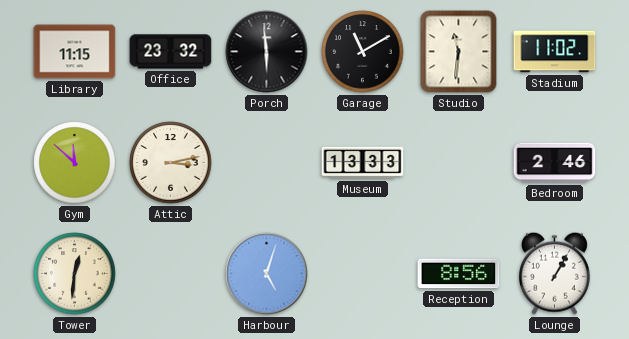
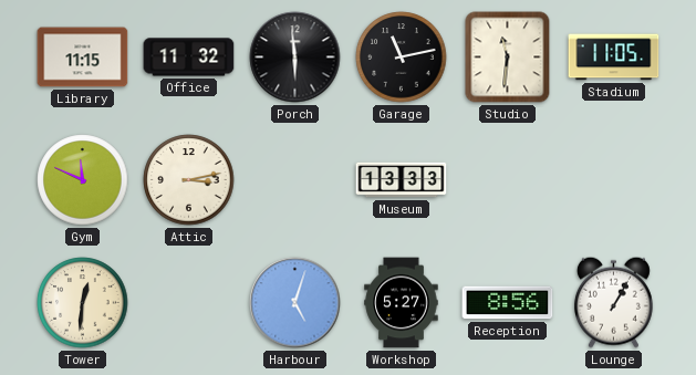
Office: 23:32 -> 11:32
Garage: 11:10 -> 11:13
Stadium: 11:02 -> 11:05
Gym: 11:52 -> 11:49
Bedroom: 2:46 -> none
Workshop: none -> 5:27
